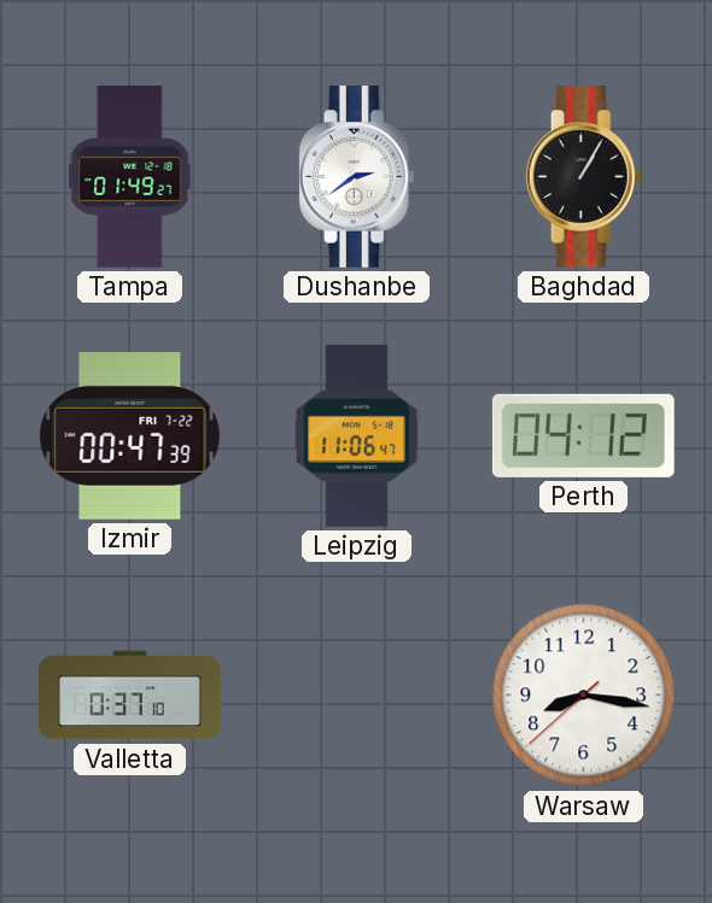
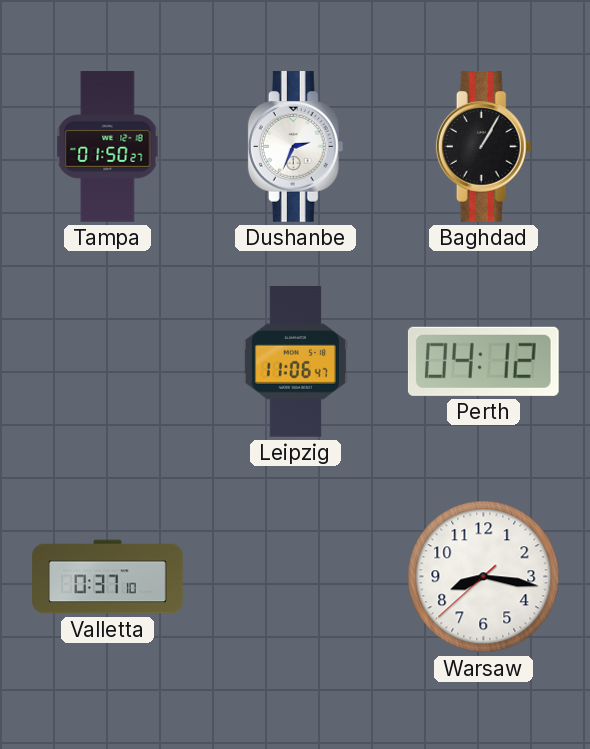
Tampa: 01:49 -> 01:50
Dushanbe: 2:39 -> 2:34
Izmir: 00:47 -> none
